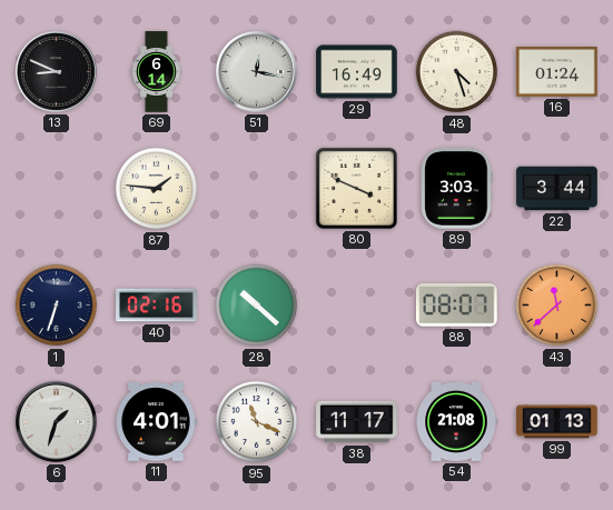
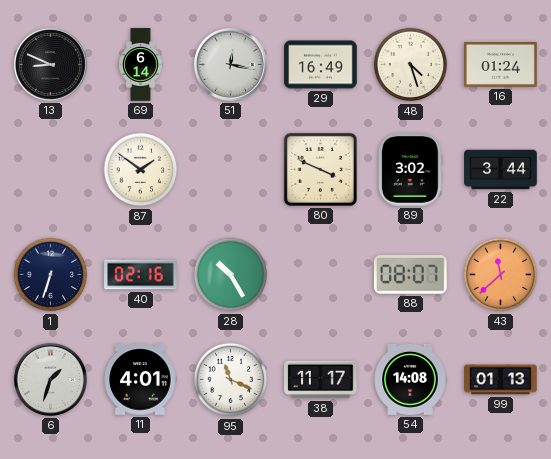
87: 1:46 -> 1:51
89: 3:03 -> 3:02
28: 10:22 -> 10:25
54: 21:08 -> 14:08
